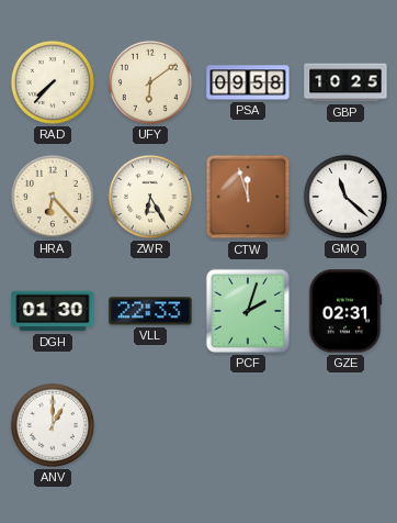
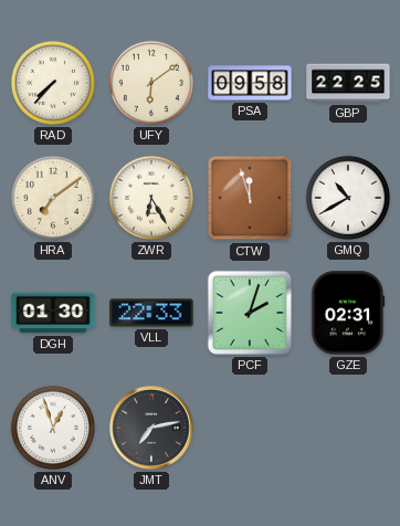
GBP: 10:25 -> 22:25
HRA: 6:23 -> 7:09
GMQ: 11:22 -> 10:40
ANV: 1:00 -> 12:57
JMT: none -> 7:13
